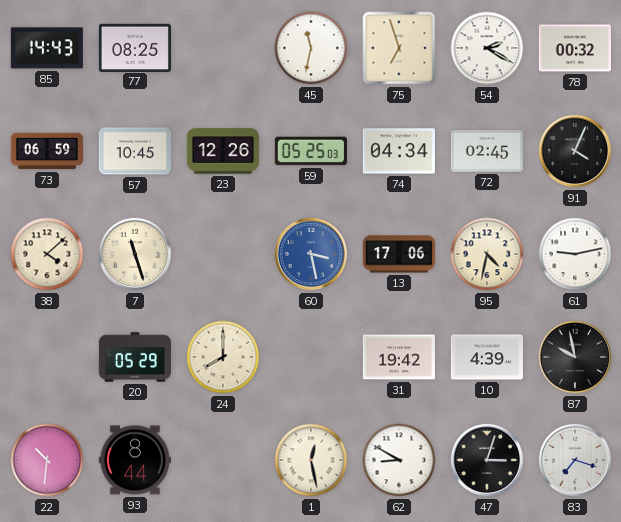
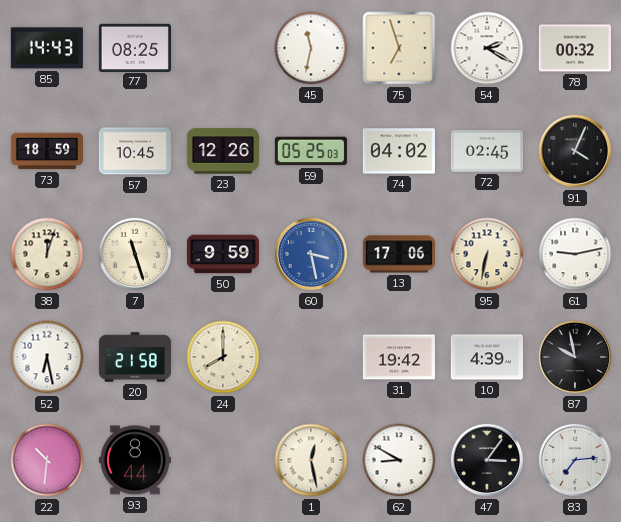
73: 06:59 -> 18:59
74: 04:34 -> 04:02
38: 4:08 -> 12:03
50: none -> 9:59
95: 4:32 -> 6:32
52: none -> 6:28
20: 05:29 -> 21:58
47: 3:03 -> 3:06
83: 7:18 -> 7:14
